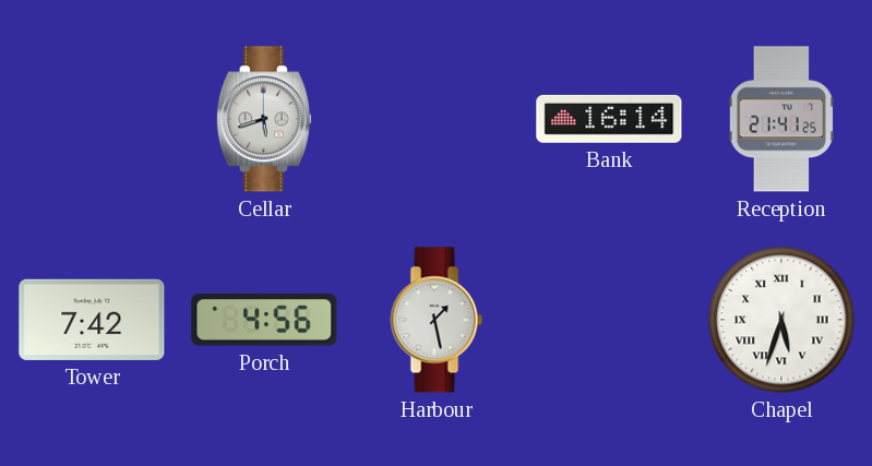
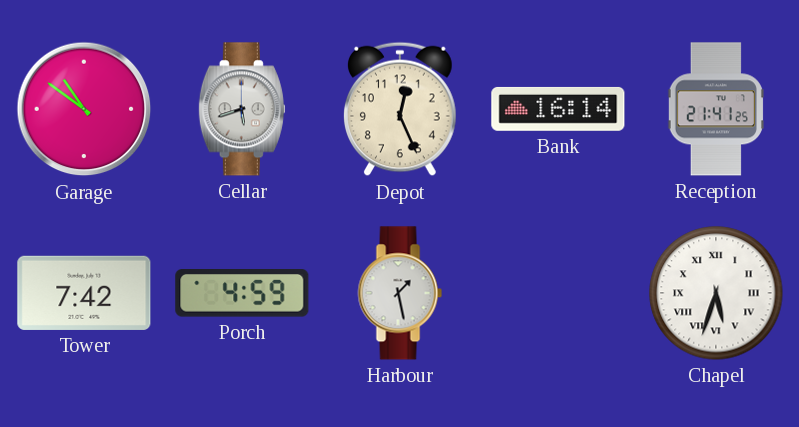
Garage: none -> 10:51
Depot: none -> 12:26
Porch: 4:56 -> 4:59
